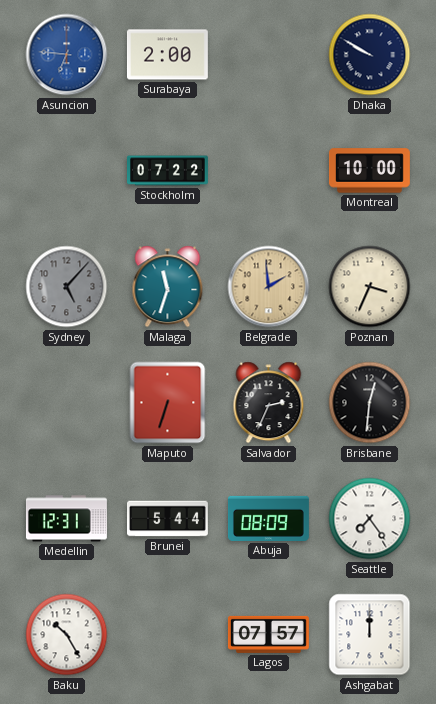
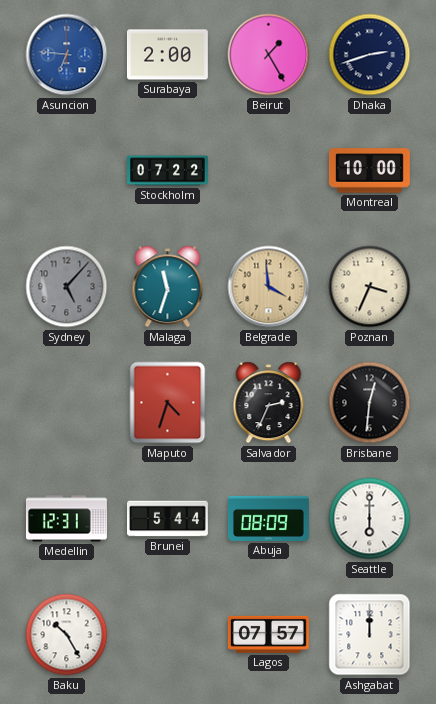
Beirut: none -> 1:25
Dhaka: 9:50 -> 2:42
Belgrade: 1:59 -> 3:59
Maputo: 6:33 -> 4:33
Seattle: 7:24 -> 6:00
